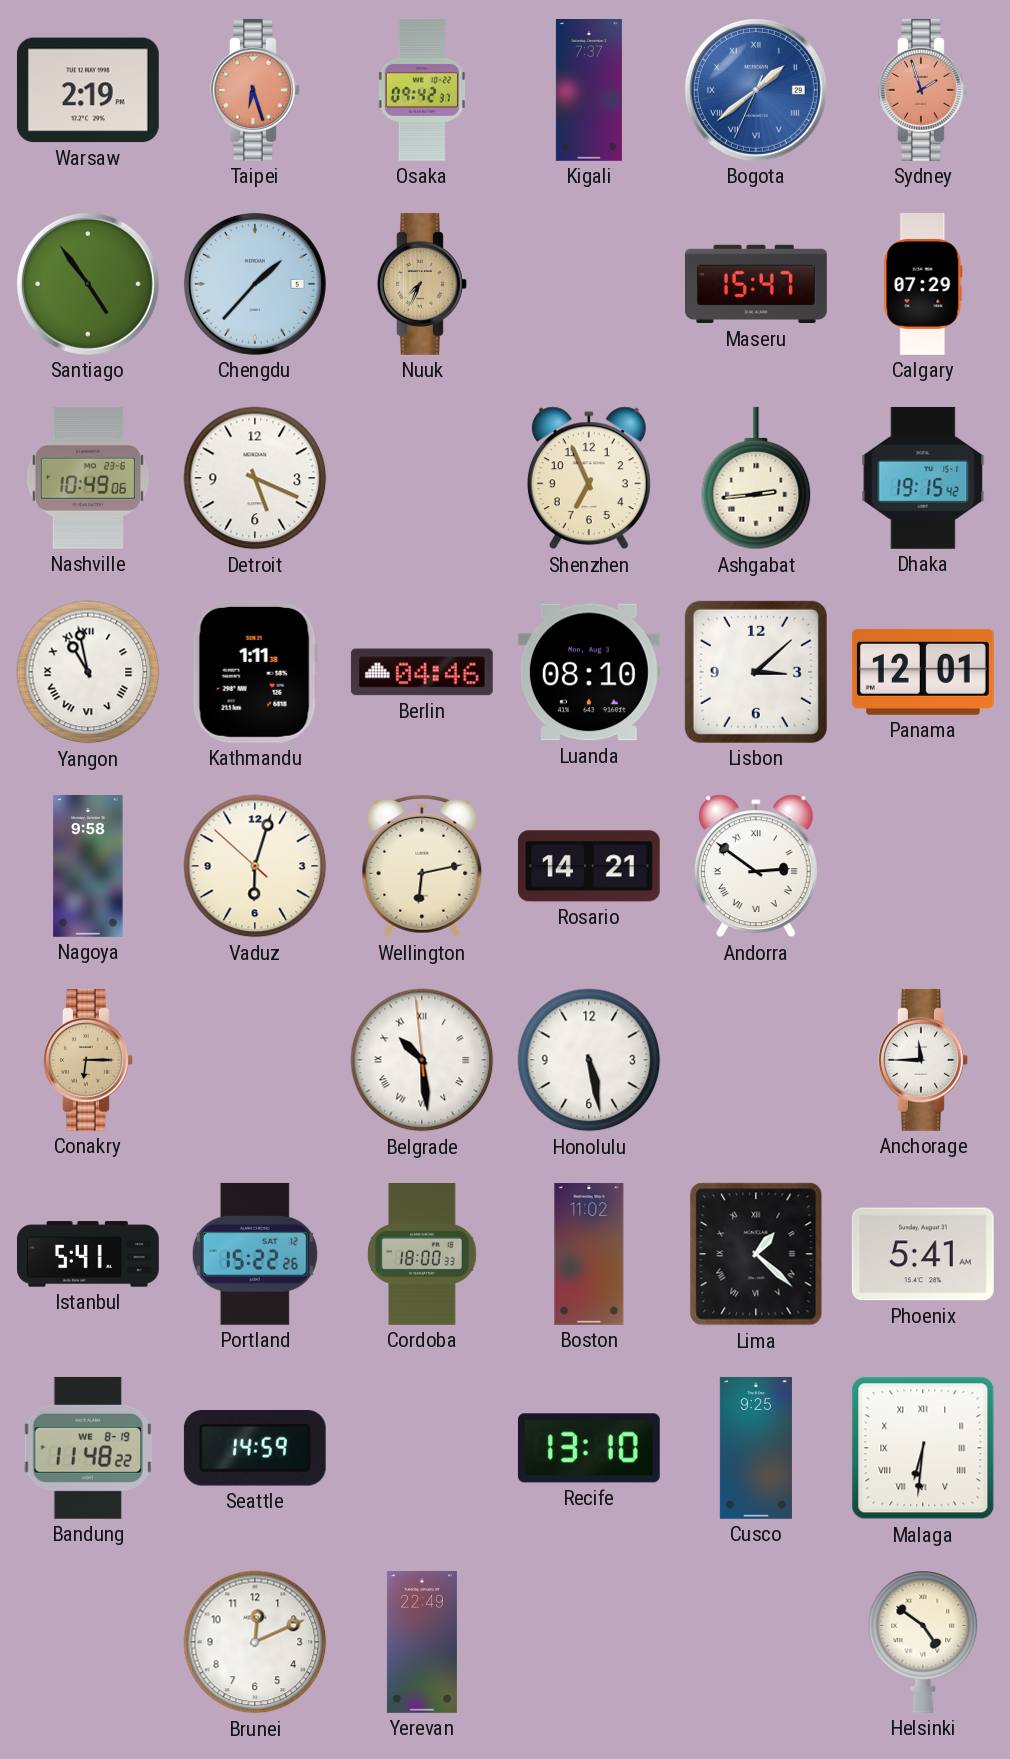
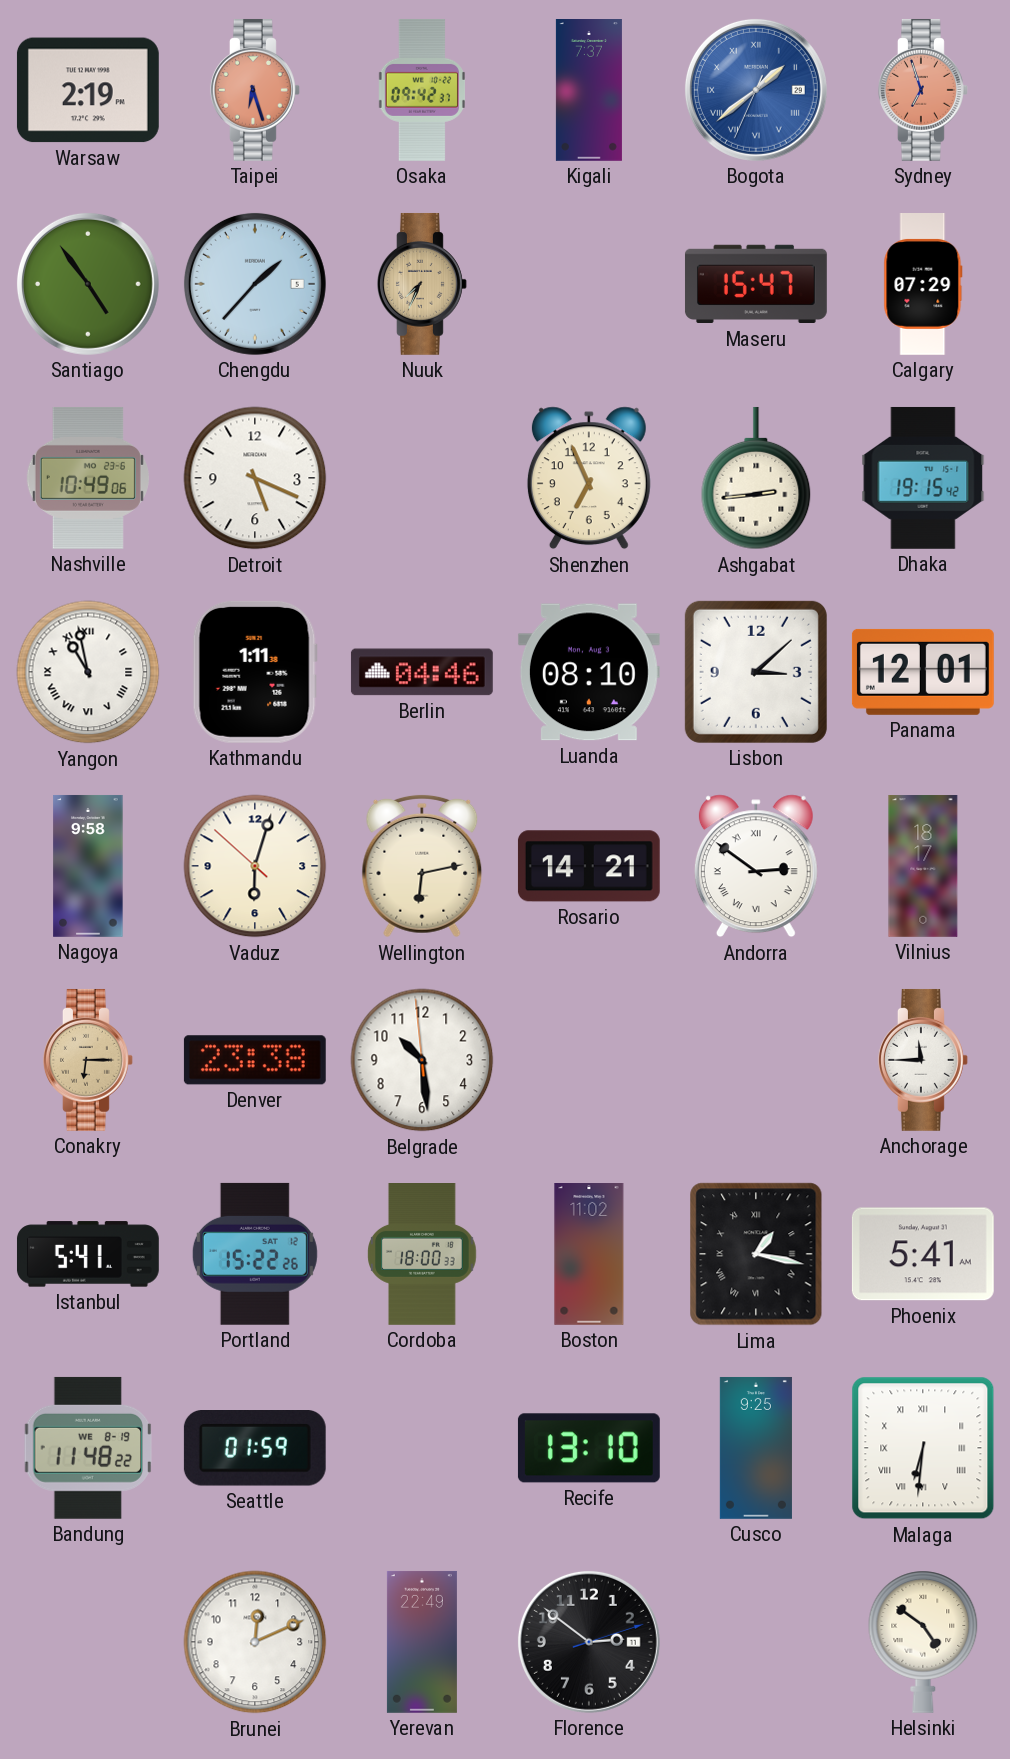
Sydney: 1:57 -> 6:57
Vilnius: none -> 18:17
Denver: none -> 23:38
Belgrade numerals: Roman -> Arabic
Honolulu: 5:28 -> none
Lima: 1:22 -> 1:17
Seattle: 14:59 -> 01:59
Florence: none -> 2:51
